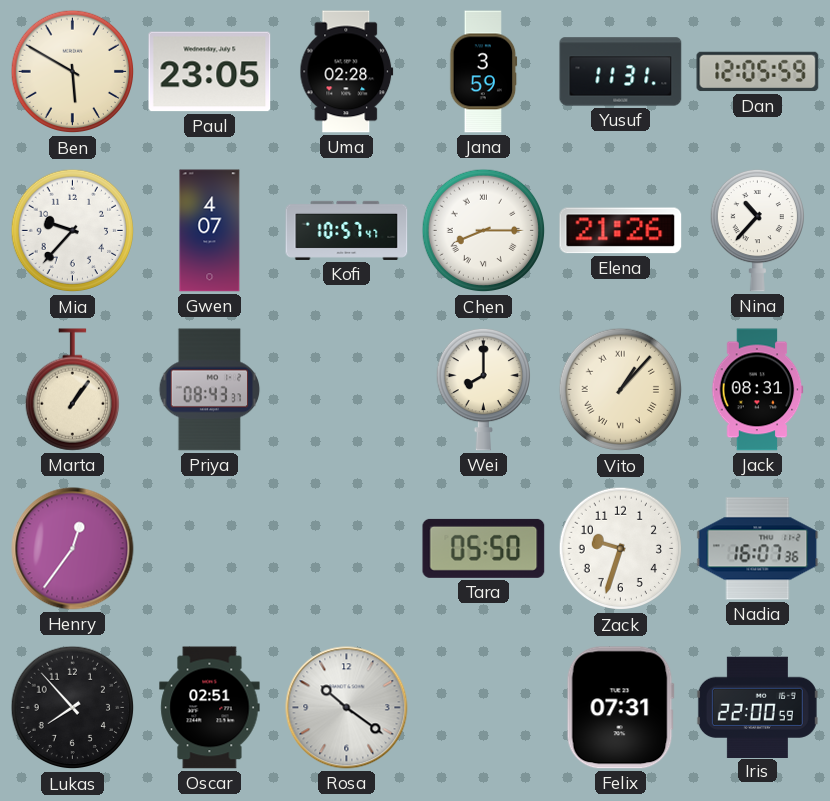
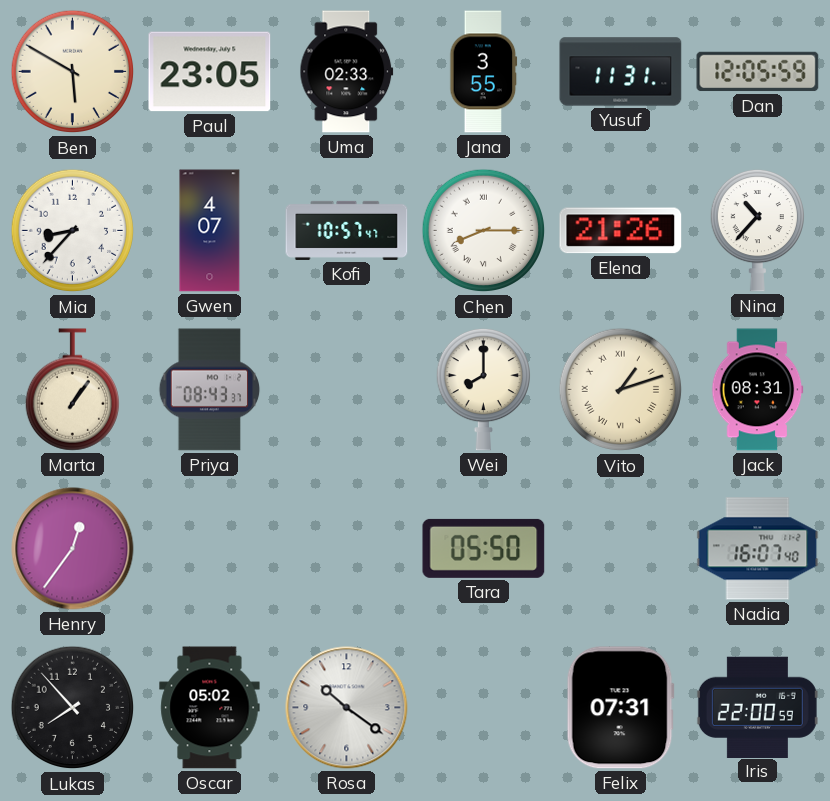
Uma: 02:28 -> 02:33
Jana: 3:59 -> 3:55
Mia: 9:37 -> 8:37
Vito: 1:07 -> 1:12
Zack: 9:33 -> none
Nadia: 16:07:36 -> 16:07:40
Oscar: 02:51 -> 05:02
